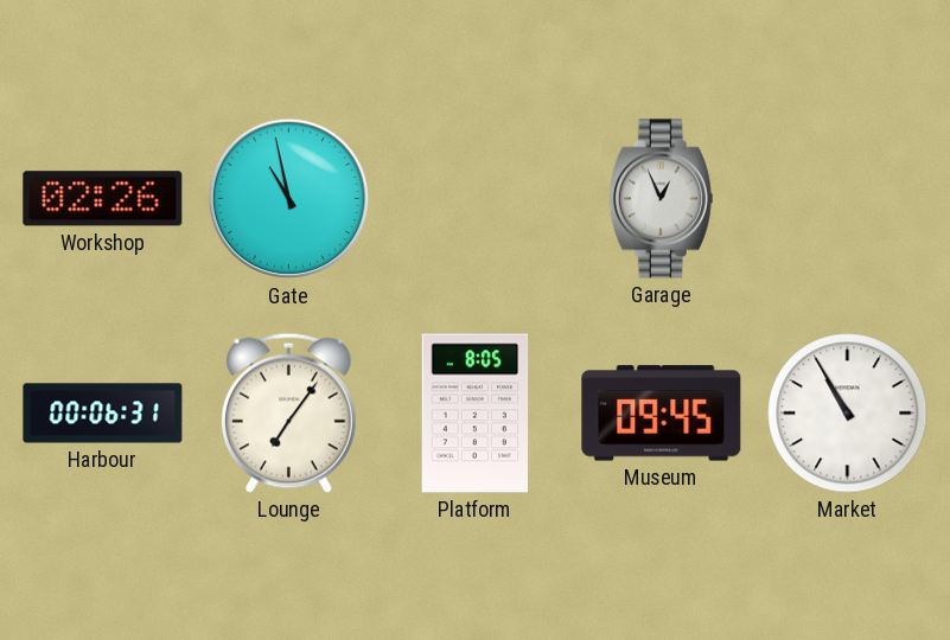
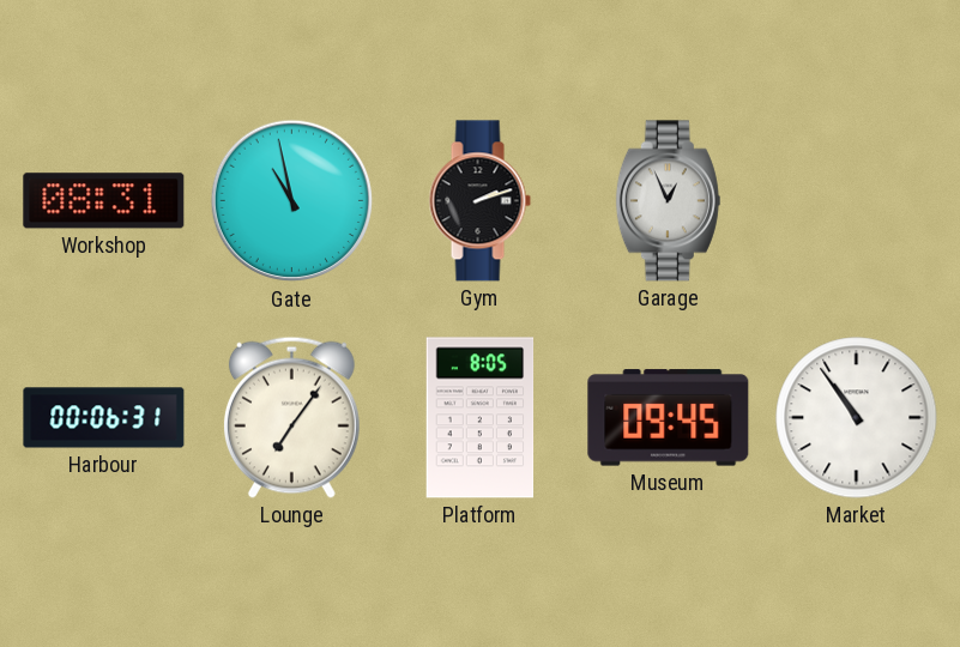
Workshop: 02:26 -> 08:31
Gym: none -> 2:12
Market: 10:55 -> 10:54
